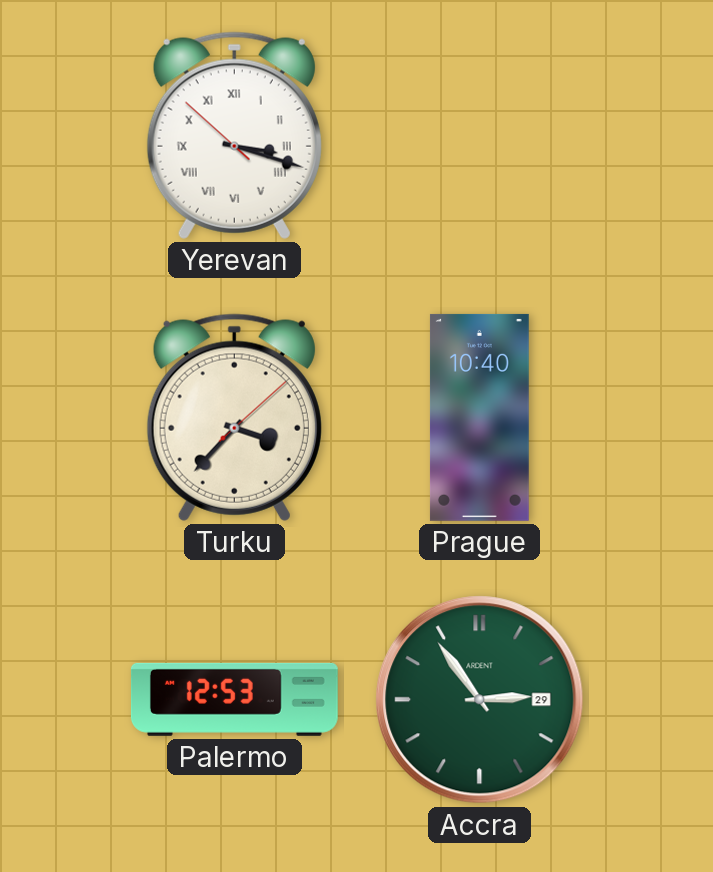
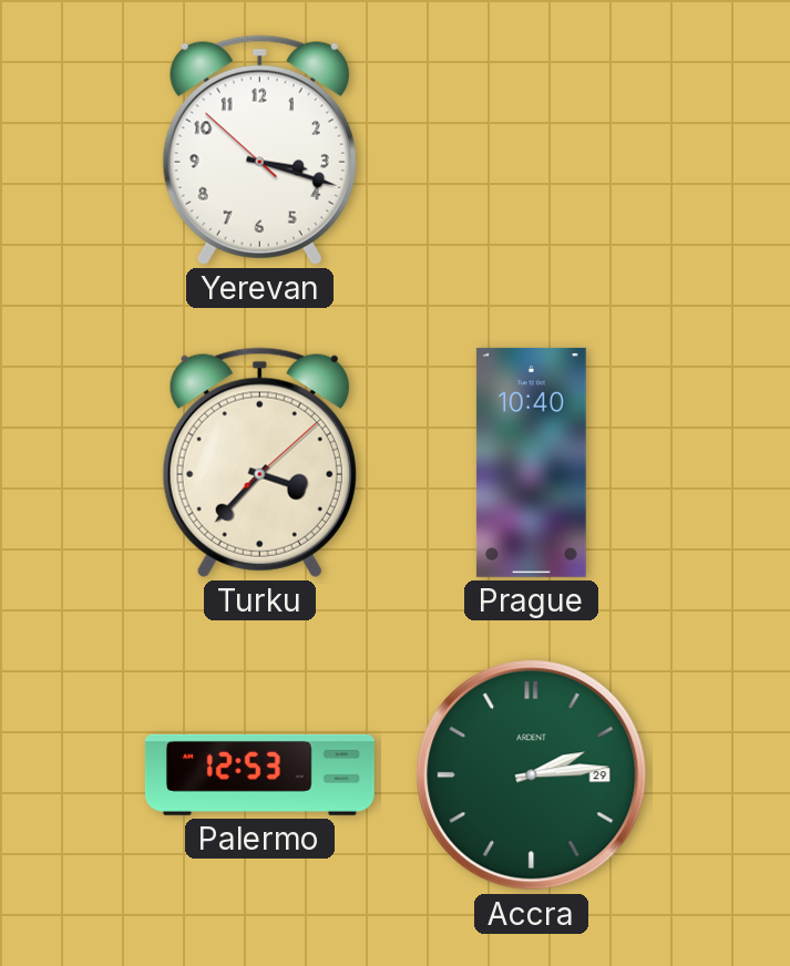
Yerevan numerals: Roman -> Arabic
Accra: 2:54 -> 2:14
